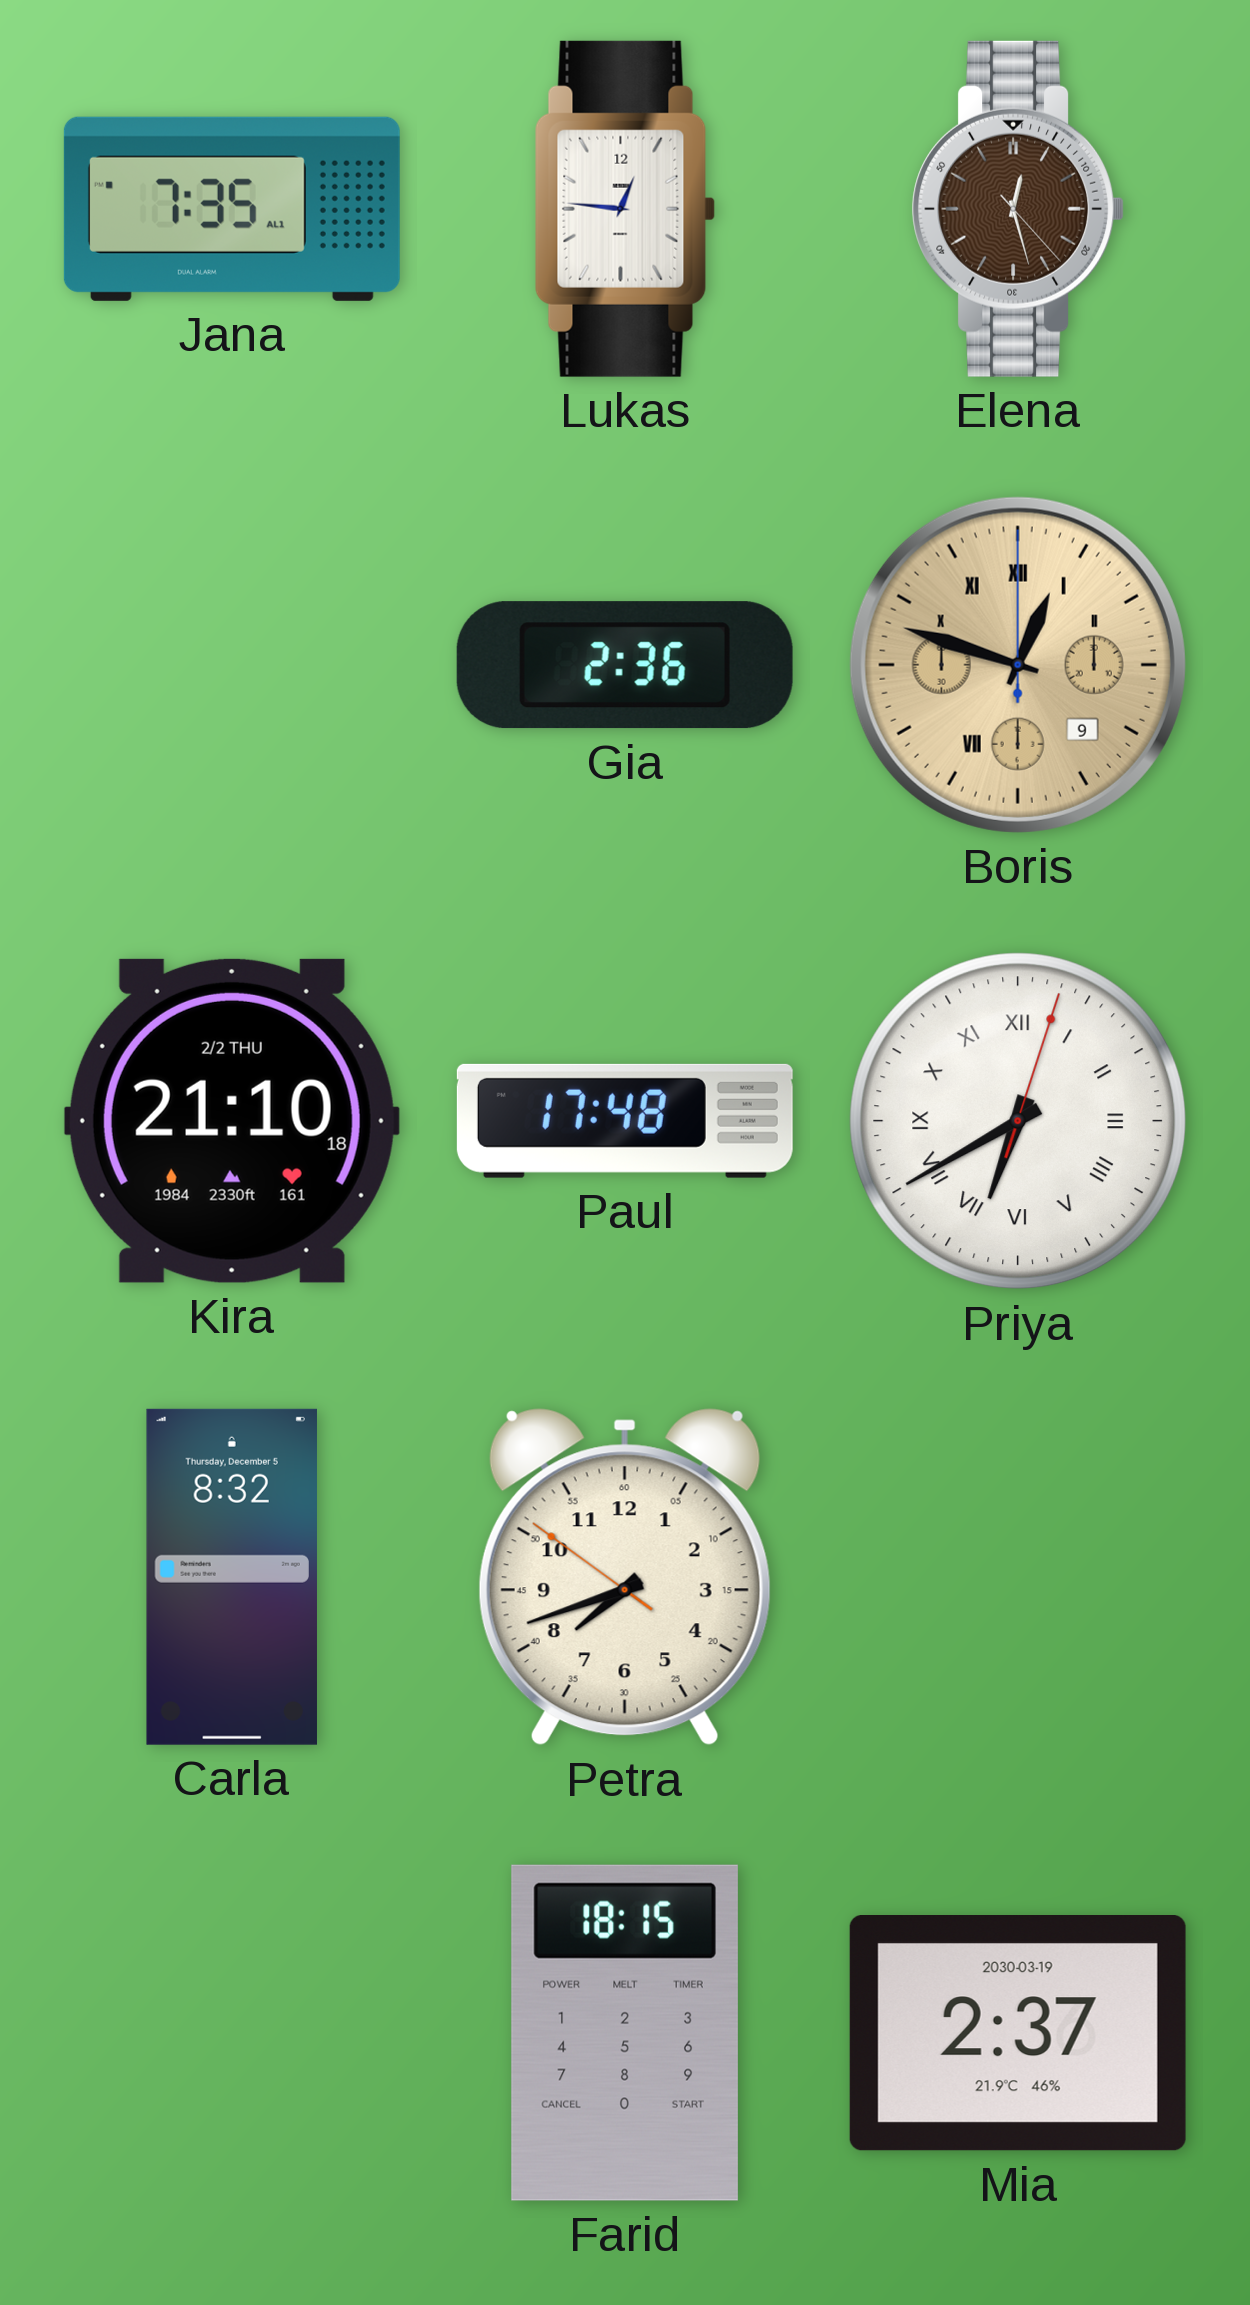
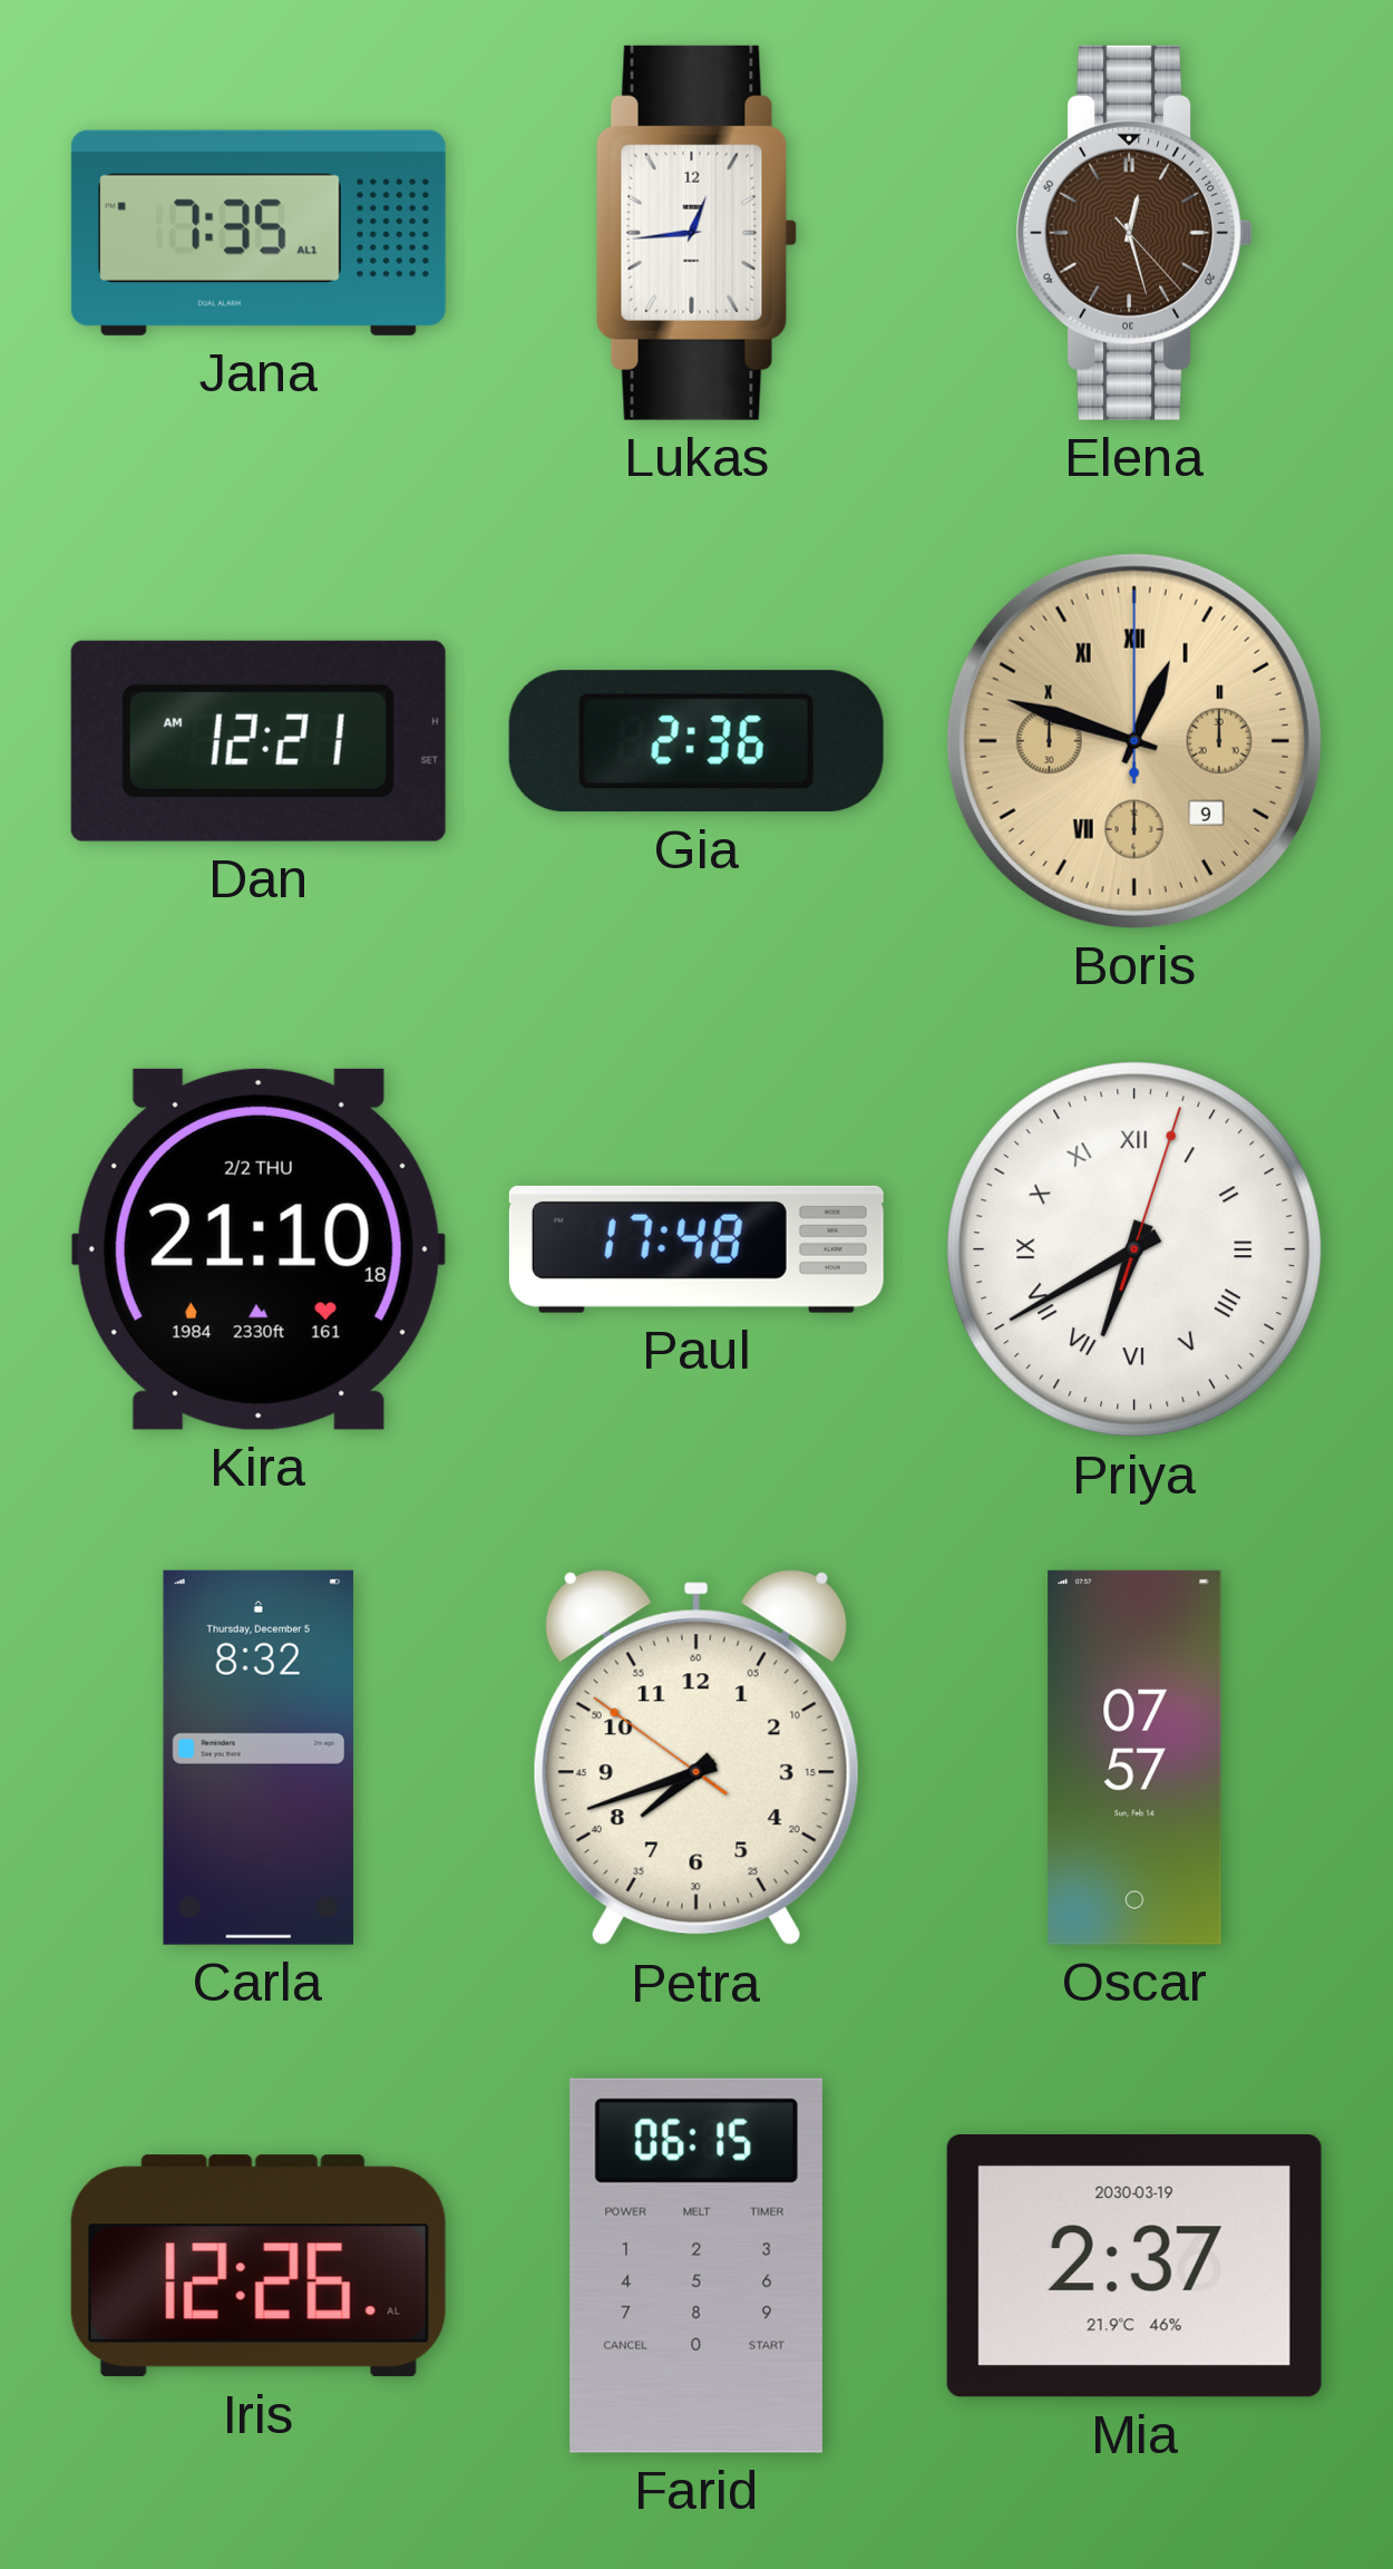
Lukas: 12:46 -> 12:44
Dan: none -> 12:21
Oscar: none -> 07:57
Iris: none -> 12:26
Farid: 18:15 -> 06:15
